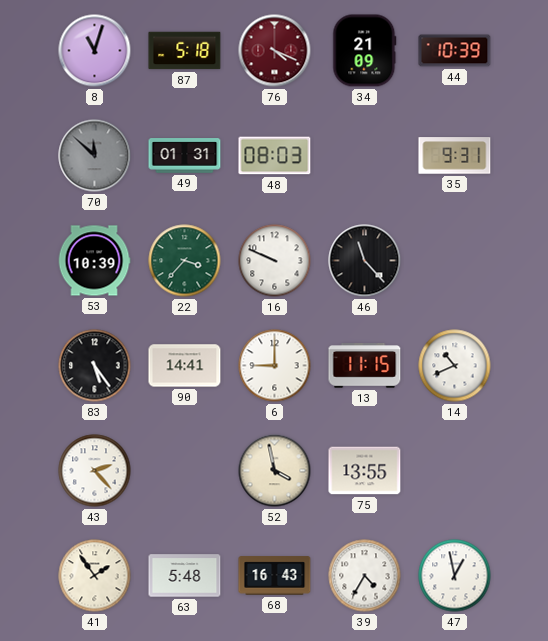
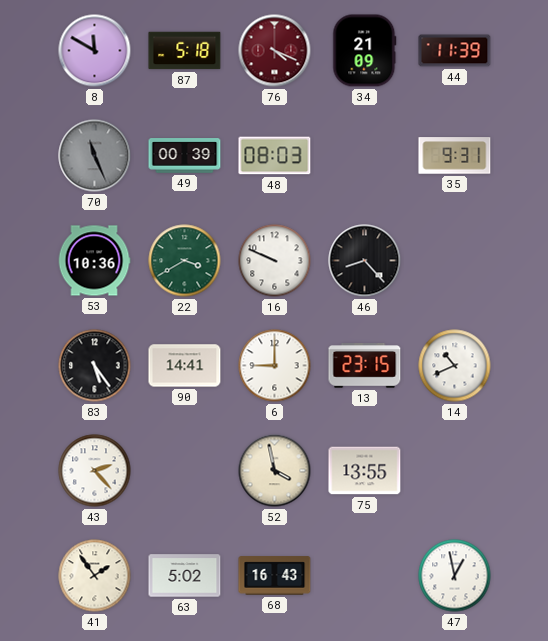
8: 11:03 -> 11:50
44: 10:39 -> 11:39
70: 11:52 -> 11:26
49: 01:31 -> 00:39
53: 10:39 -> 10:36
22: 3:37 -> 3:40
46: 11:23 -> 8:23
13: 11:15 -> 23:15
63: 5:48 -> 5:02
39: 4:35 -> none
